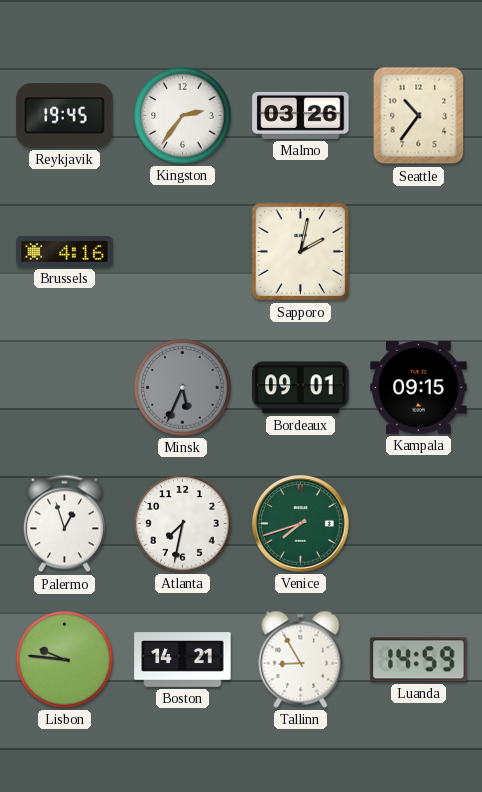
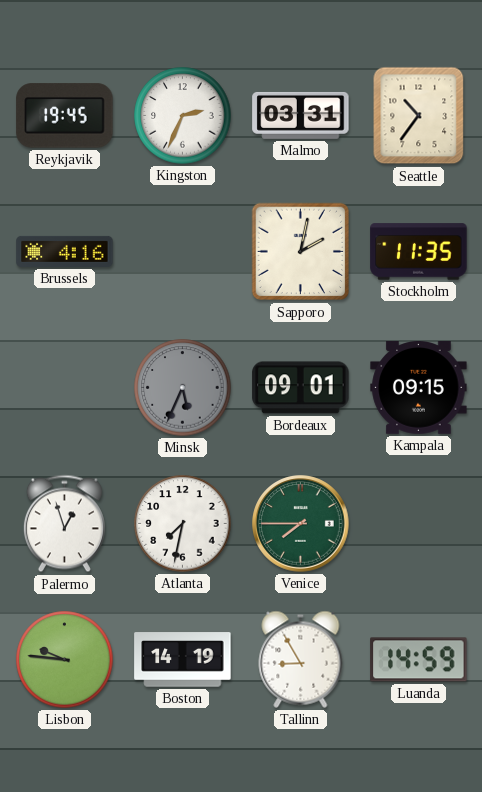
Kingston: 2:36 -> 2:34
Malmo: 03:26 -> 03:31
Stockholm: none -> 11:35
Venice: 7:42 -> 7:45
Boston: 14:21 -> 14:19
